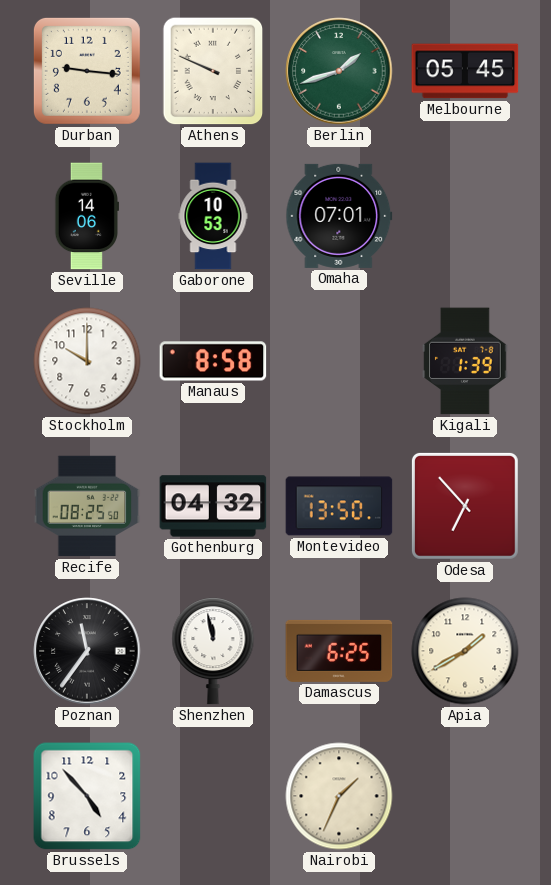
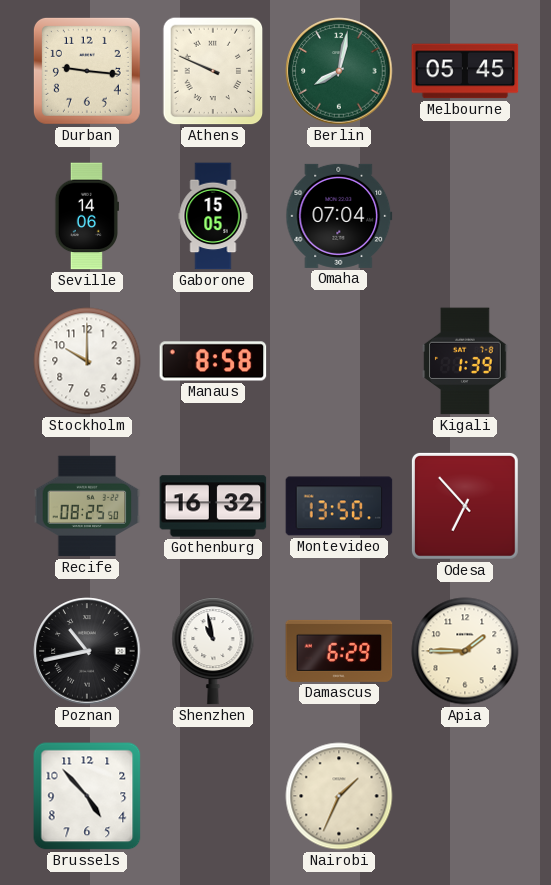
Berlin: 1:42 -> 8:02
Gaborone: 10:53 -> 15:05
Omaha: 07:01 -> 07:04
Gothenburg: 04:32 -> 16:32
Poznan: 11:36 -> 10:43
Shenzhen: 11:58 -> 10:58
Damascus: 6:25 -> 6:29
Apia: 1:40 -> 1:45
